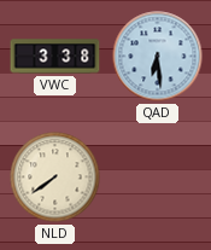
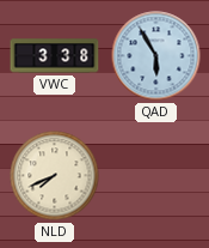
QAD: 6:29 -> 5:55
NLD: 7:39 -> 7:41
